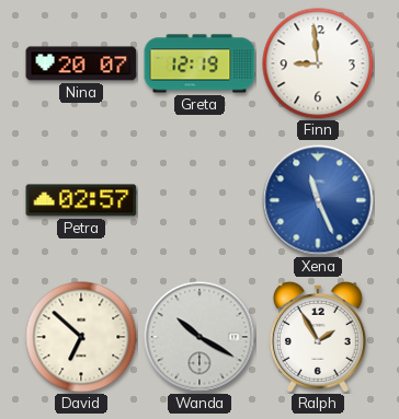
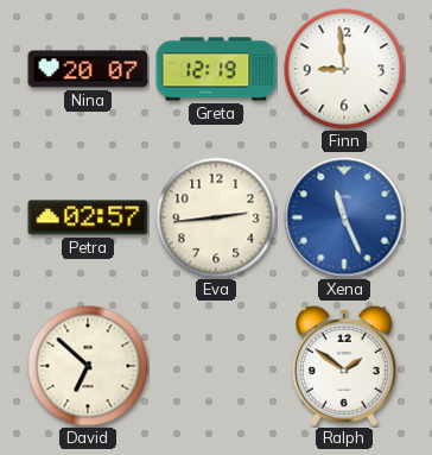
Eva: none -> 2:44
Wanda: 10:20 -> none
Ralph: 1:55 -> 1:51
